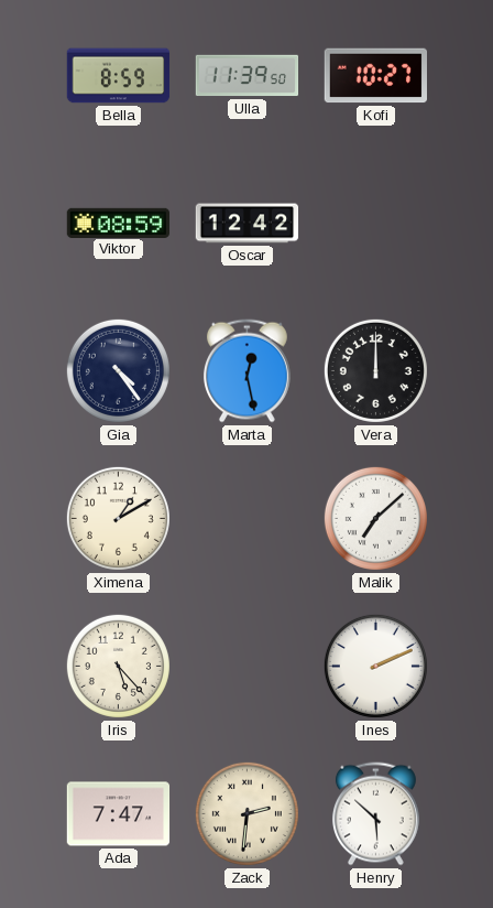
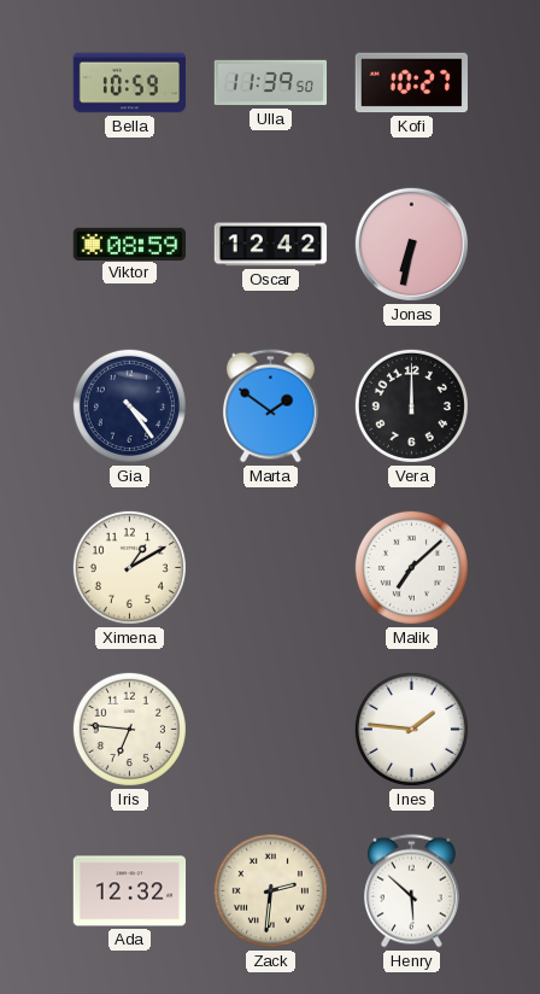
Bella: 8:59 -> 10:59
Jonas: none -> 6:32
Marta: 12:28 -> 1:51
Iris: 5:23 -> 6:46
Ines: 2:11 -> 1:46
Ada: 7:47 -> 12:32
